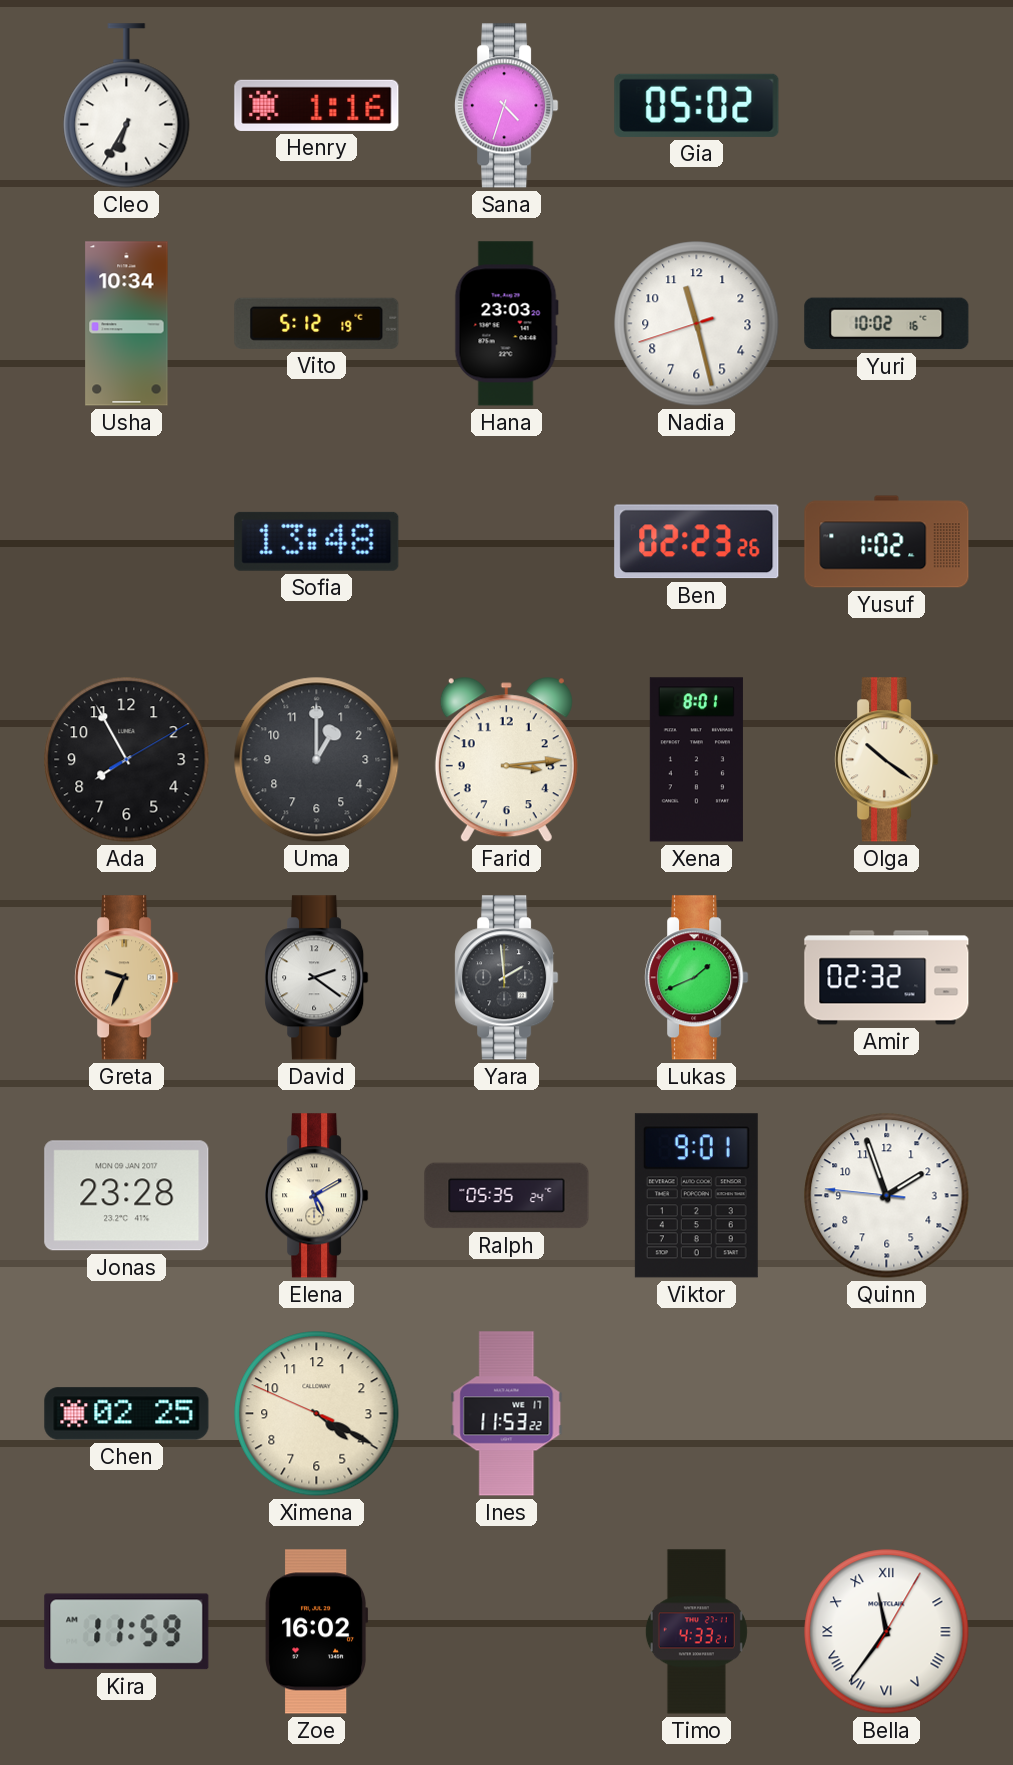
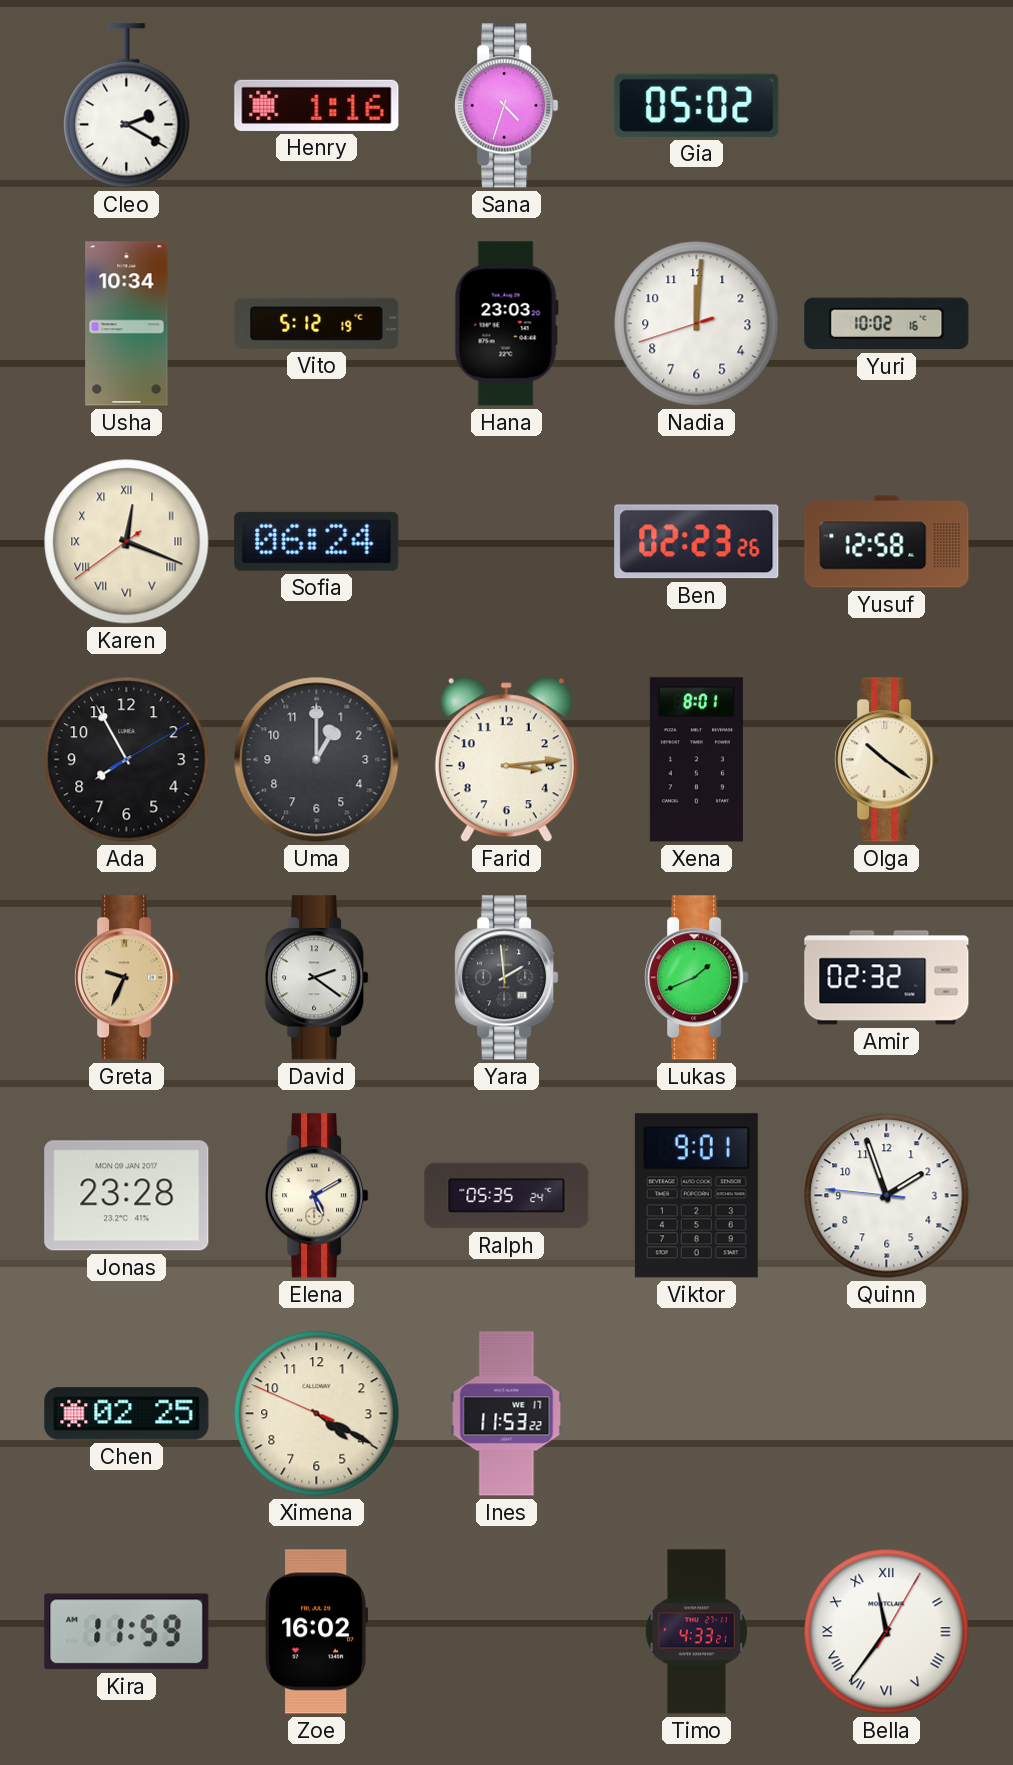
Cleo: 6:35 -> 2:20
Nadia: 11:27 -> 12:00
Karen: none -> 12:18
Sofia: 13:48 -> 06:24
Yusuf: 1:02 -> 12:58
